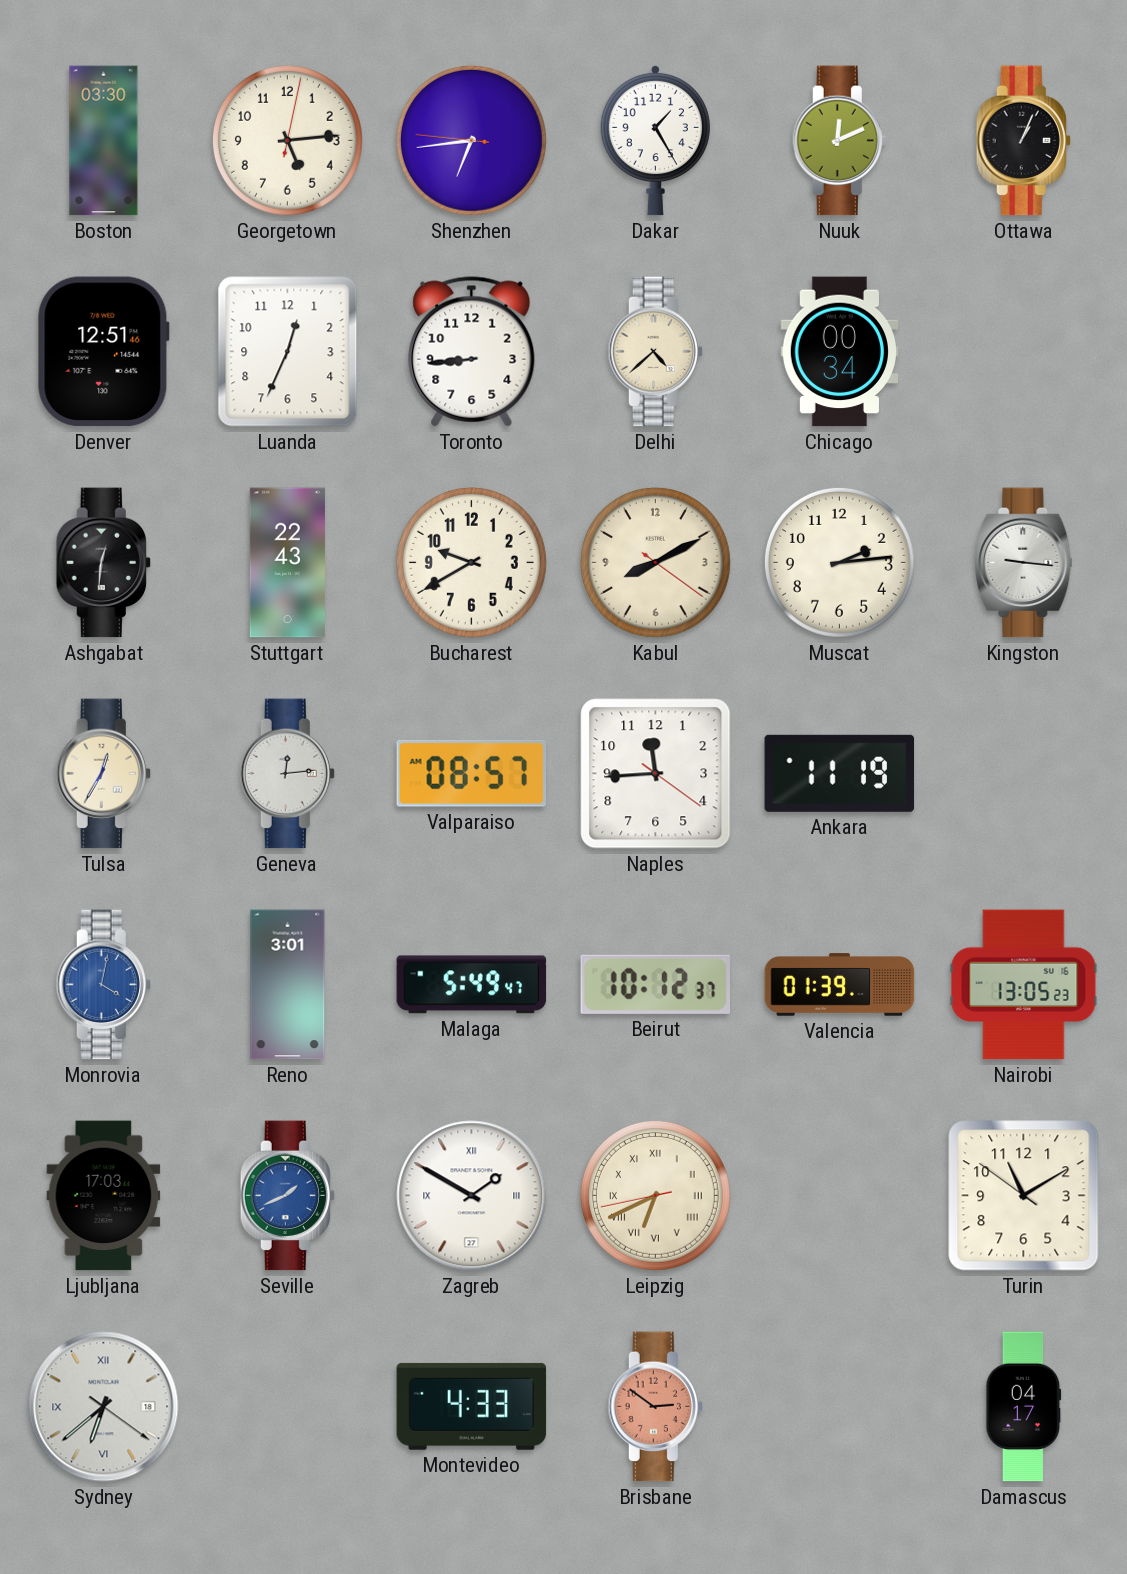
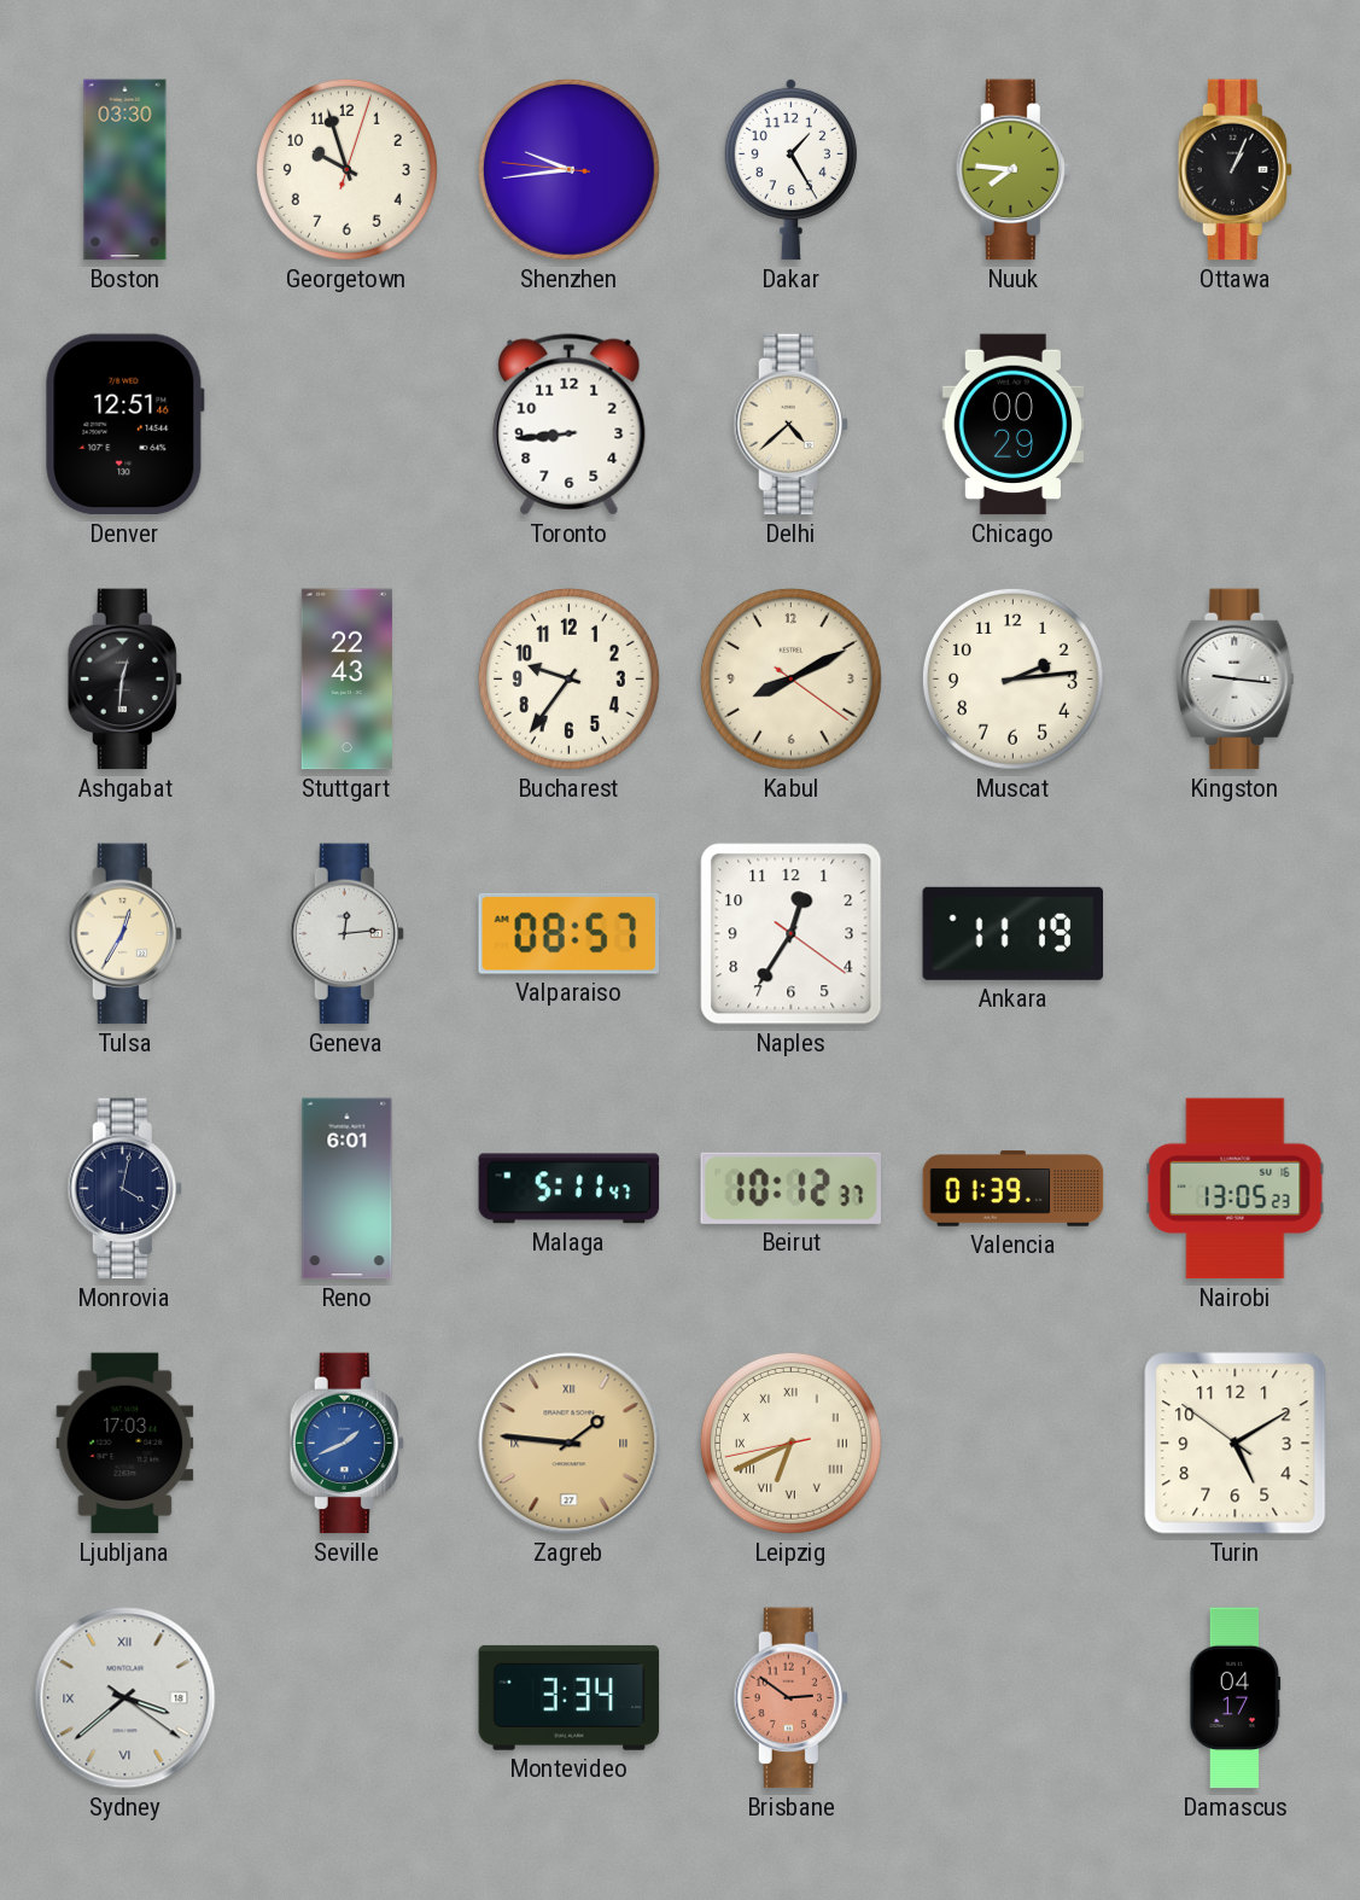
Georgetown: 5:14 -> 9:57
Shenzhen: 6:43 -> 9:43
Nuuk: 12:11 -> 7:46
Luanda: 12:34 -> none
Chicago: 00:34 -> 00:29
Bucharest: 9:40 -> 9:36
Naples: 11:44 -> 12:35
Monrovia dial: blue -> navy
Reno: 3:01 -> 6:01
Malaga: 5:49 -> 5:11
Zagreb: 1:50 -> 1:46
Zagreb dial: white -> champagne
Turin: 11:09 -> 5:09
Sydney: 6:38 -> 3:38
Montevideo: 4:33 -> 3:34
